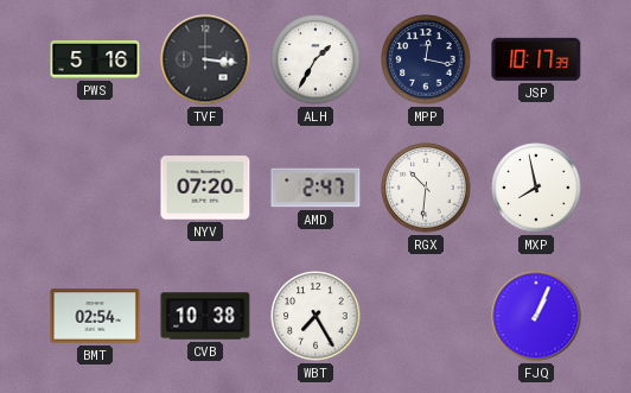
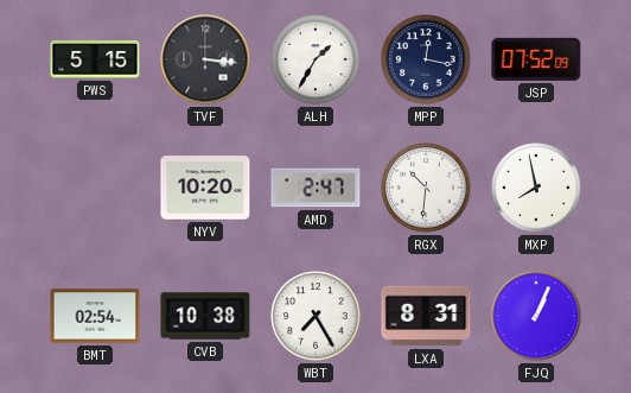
PWS: 5:16 -> 5:15
JSP: 10:17 -> 07:52
NYV: 07:20 -> 10:20
LXA: none -> 8:31
